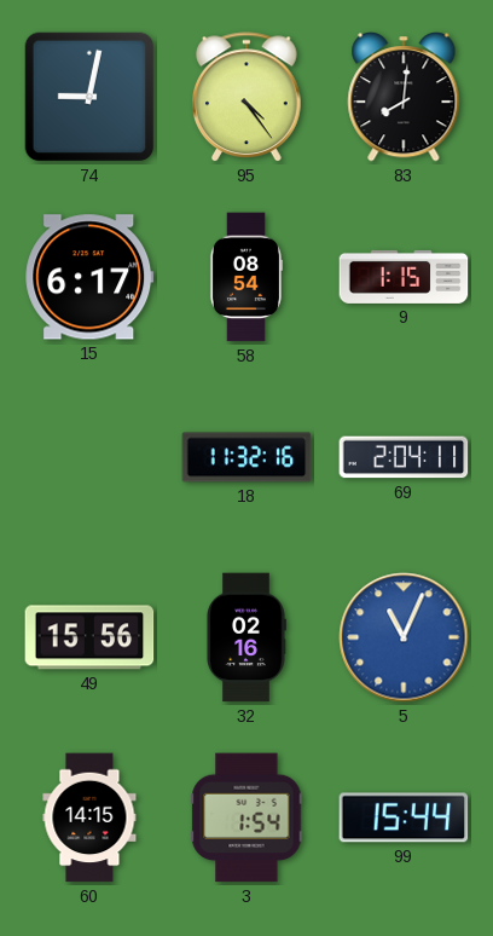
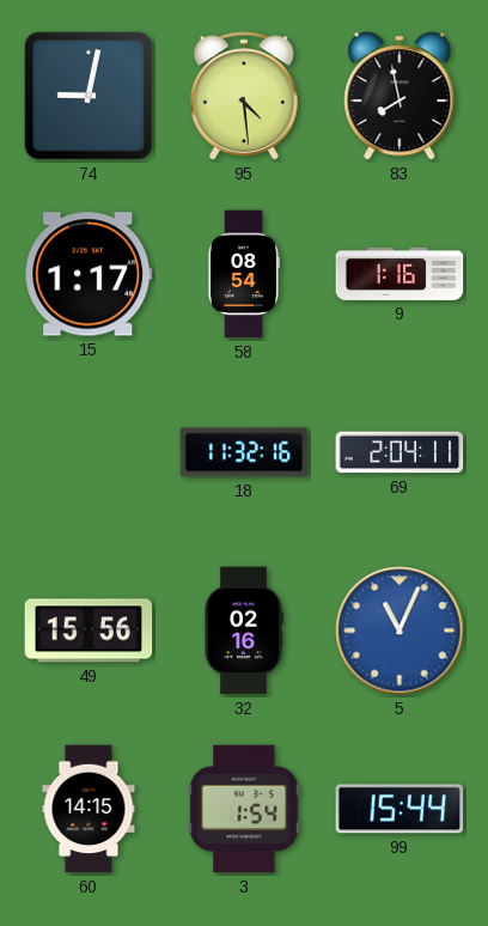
95: 4:24 -> 4:29
83: 8:01 -> 7:58
15: 6:17 -> 1:17
9: 1:15 -> 1:16
